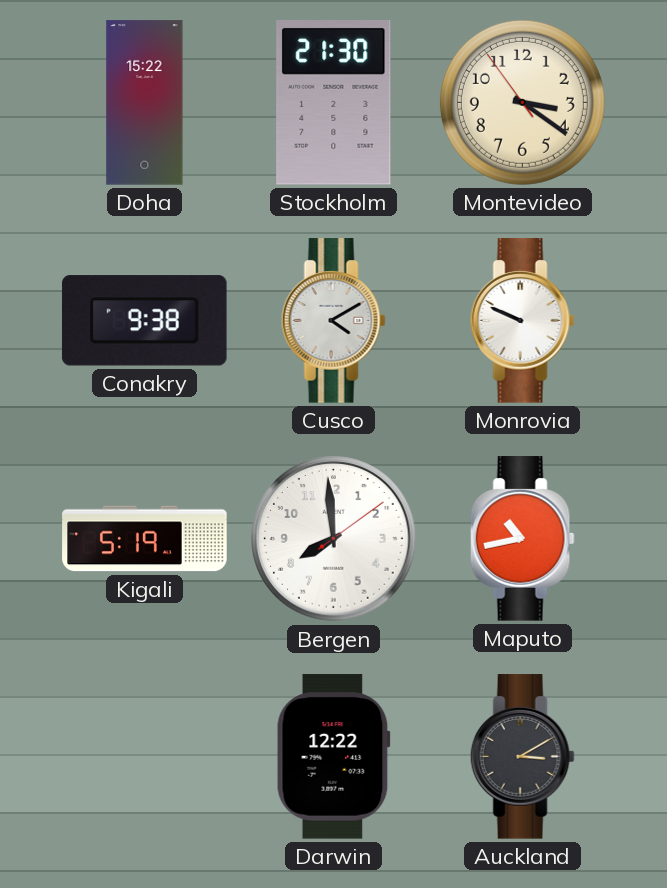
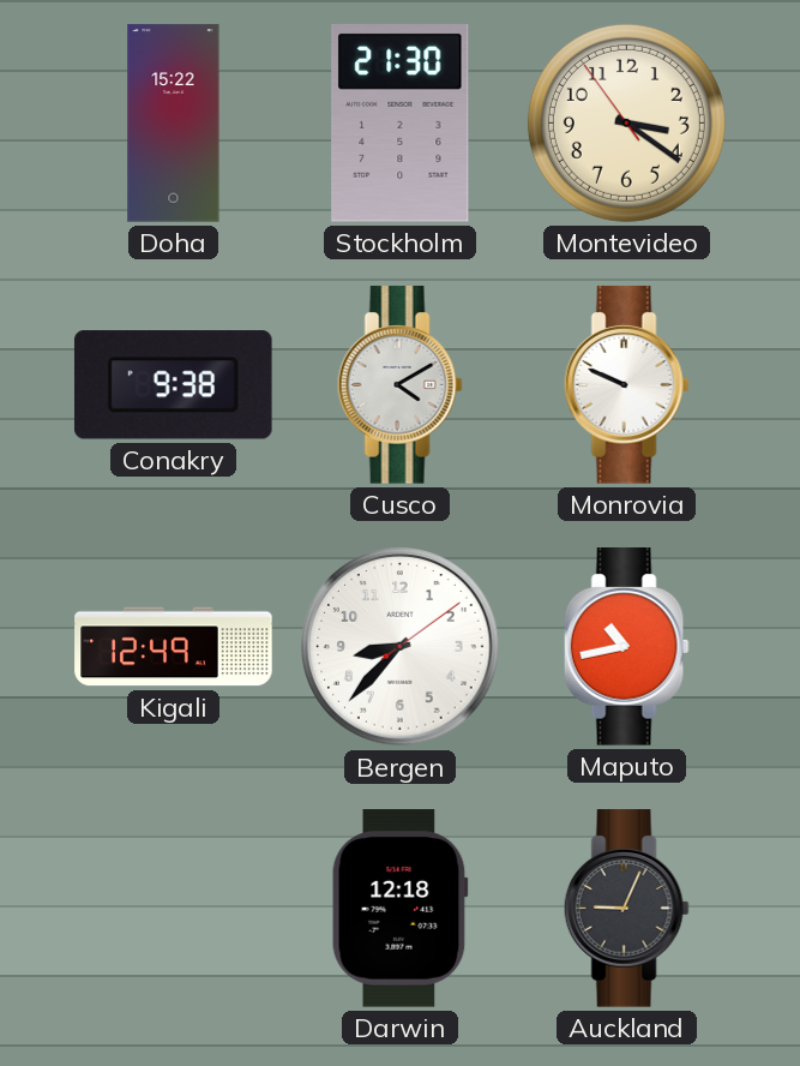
Kigali: 5:19 -> 12:49
Bergen: 7:59 -> 8:37
Darwin: 12:22 -> 12:18
Auckland: 3:10 -> 9:04
